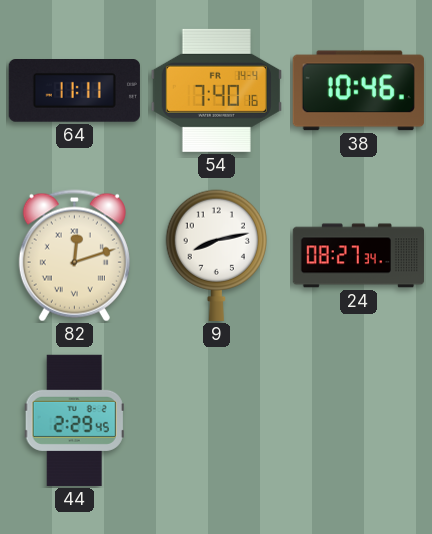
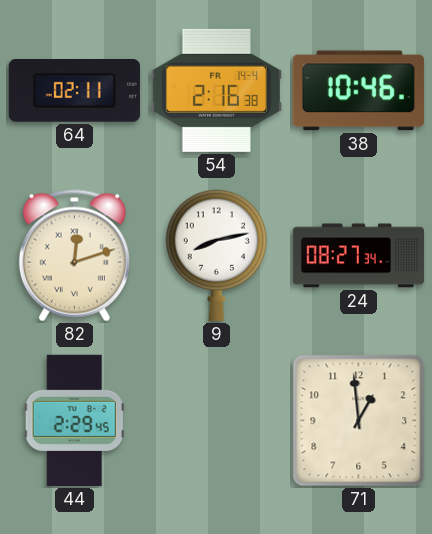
64: 11:11 -> 02:11
54: 7:40 -> 2:16
71: none -> 12:59
